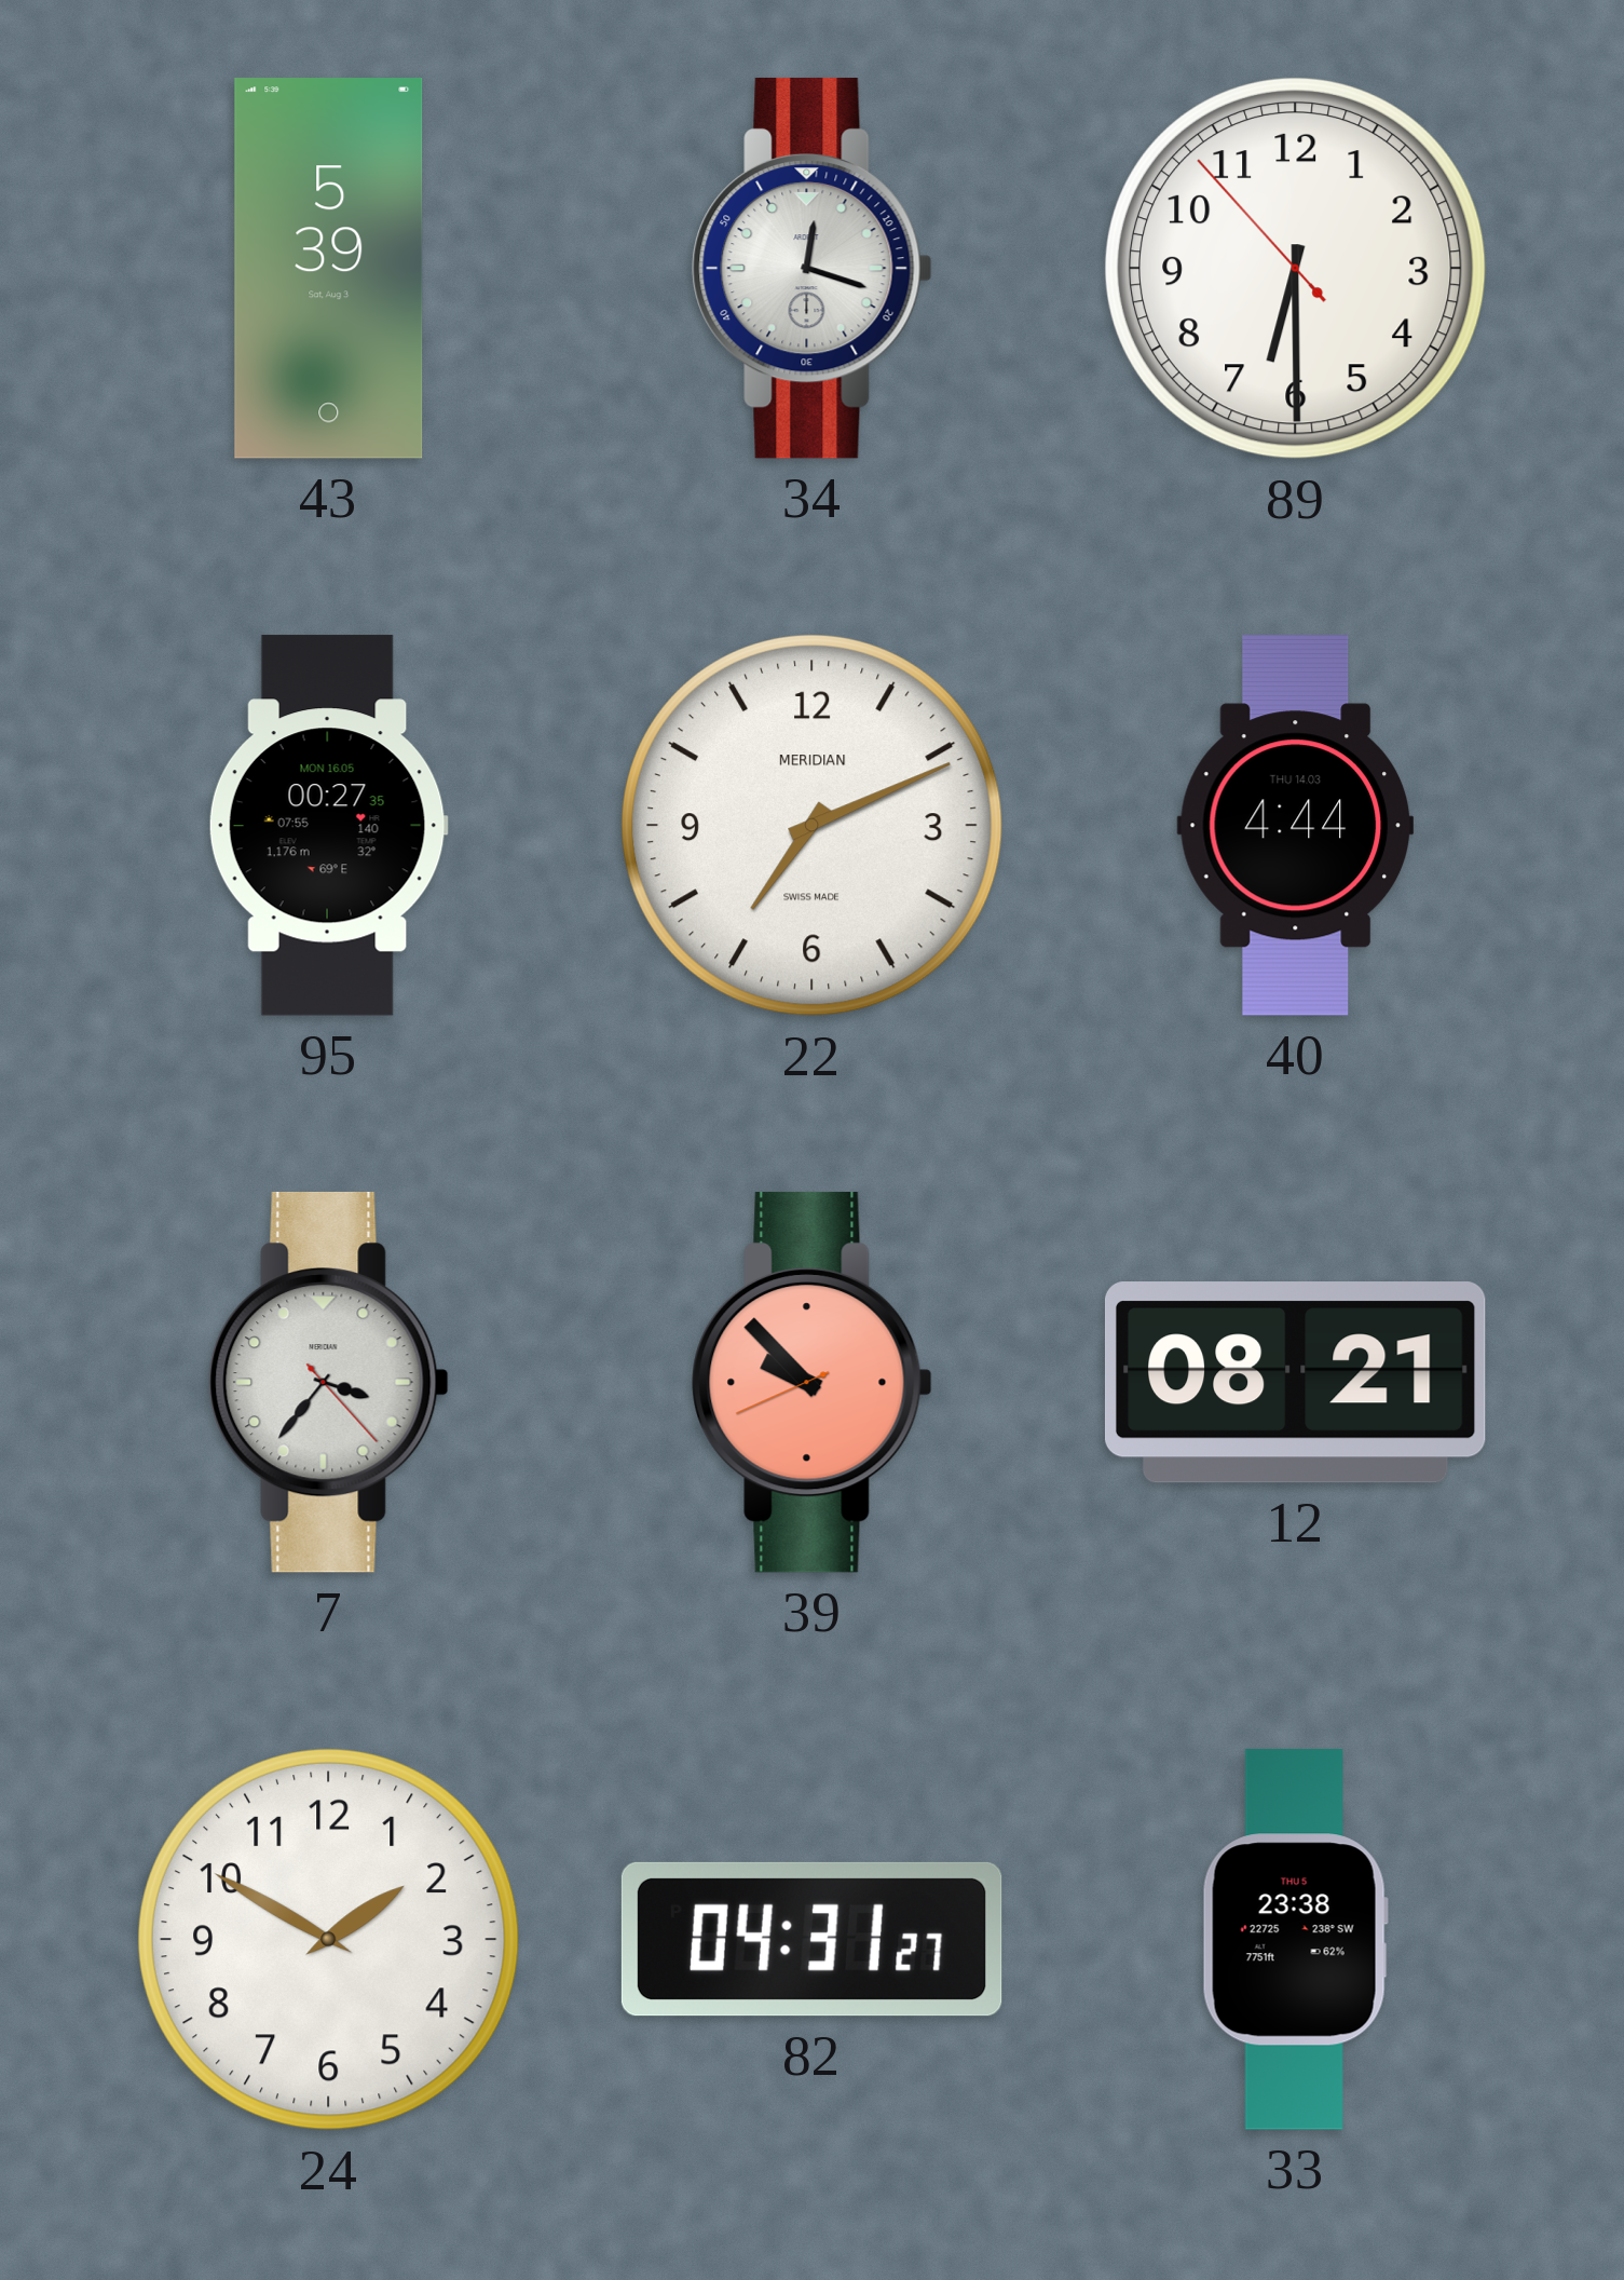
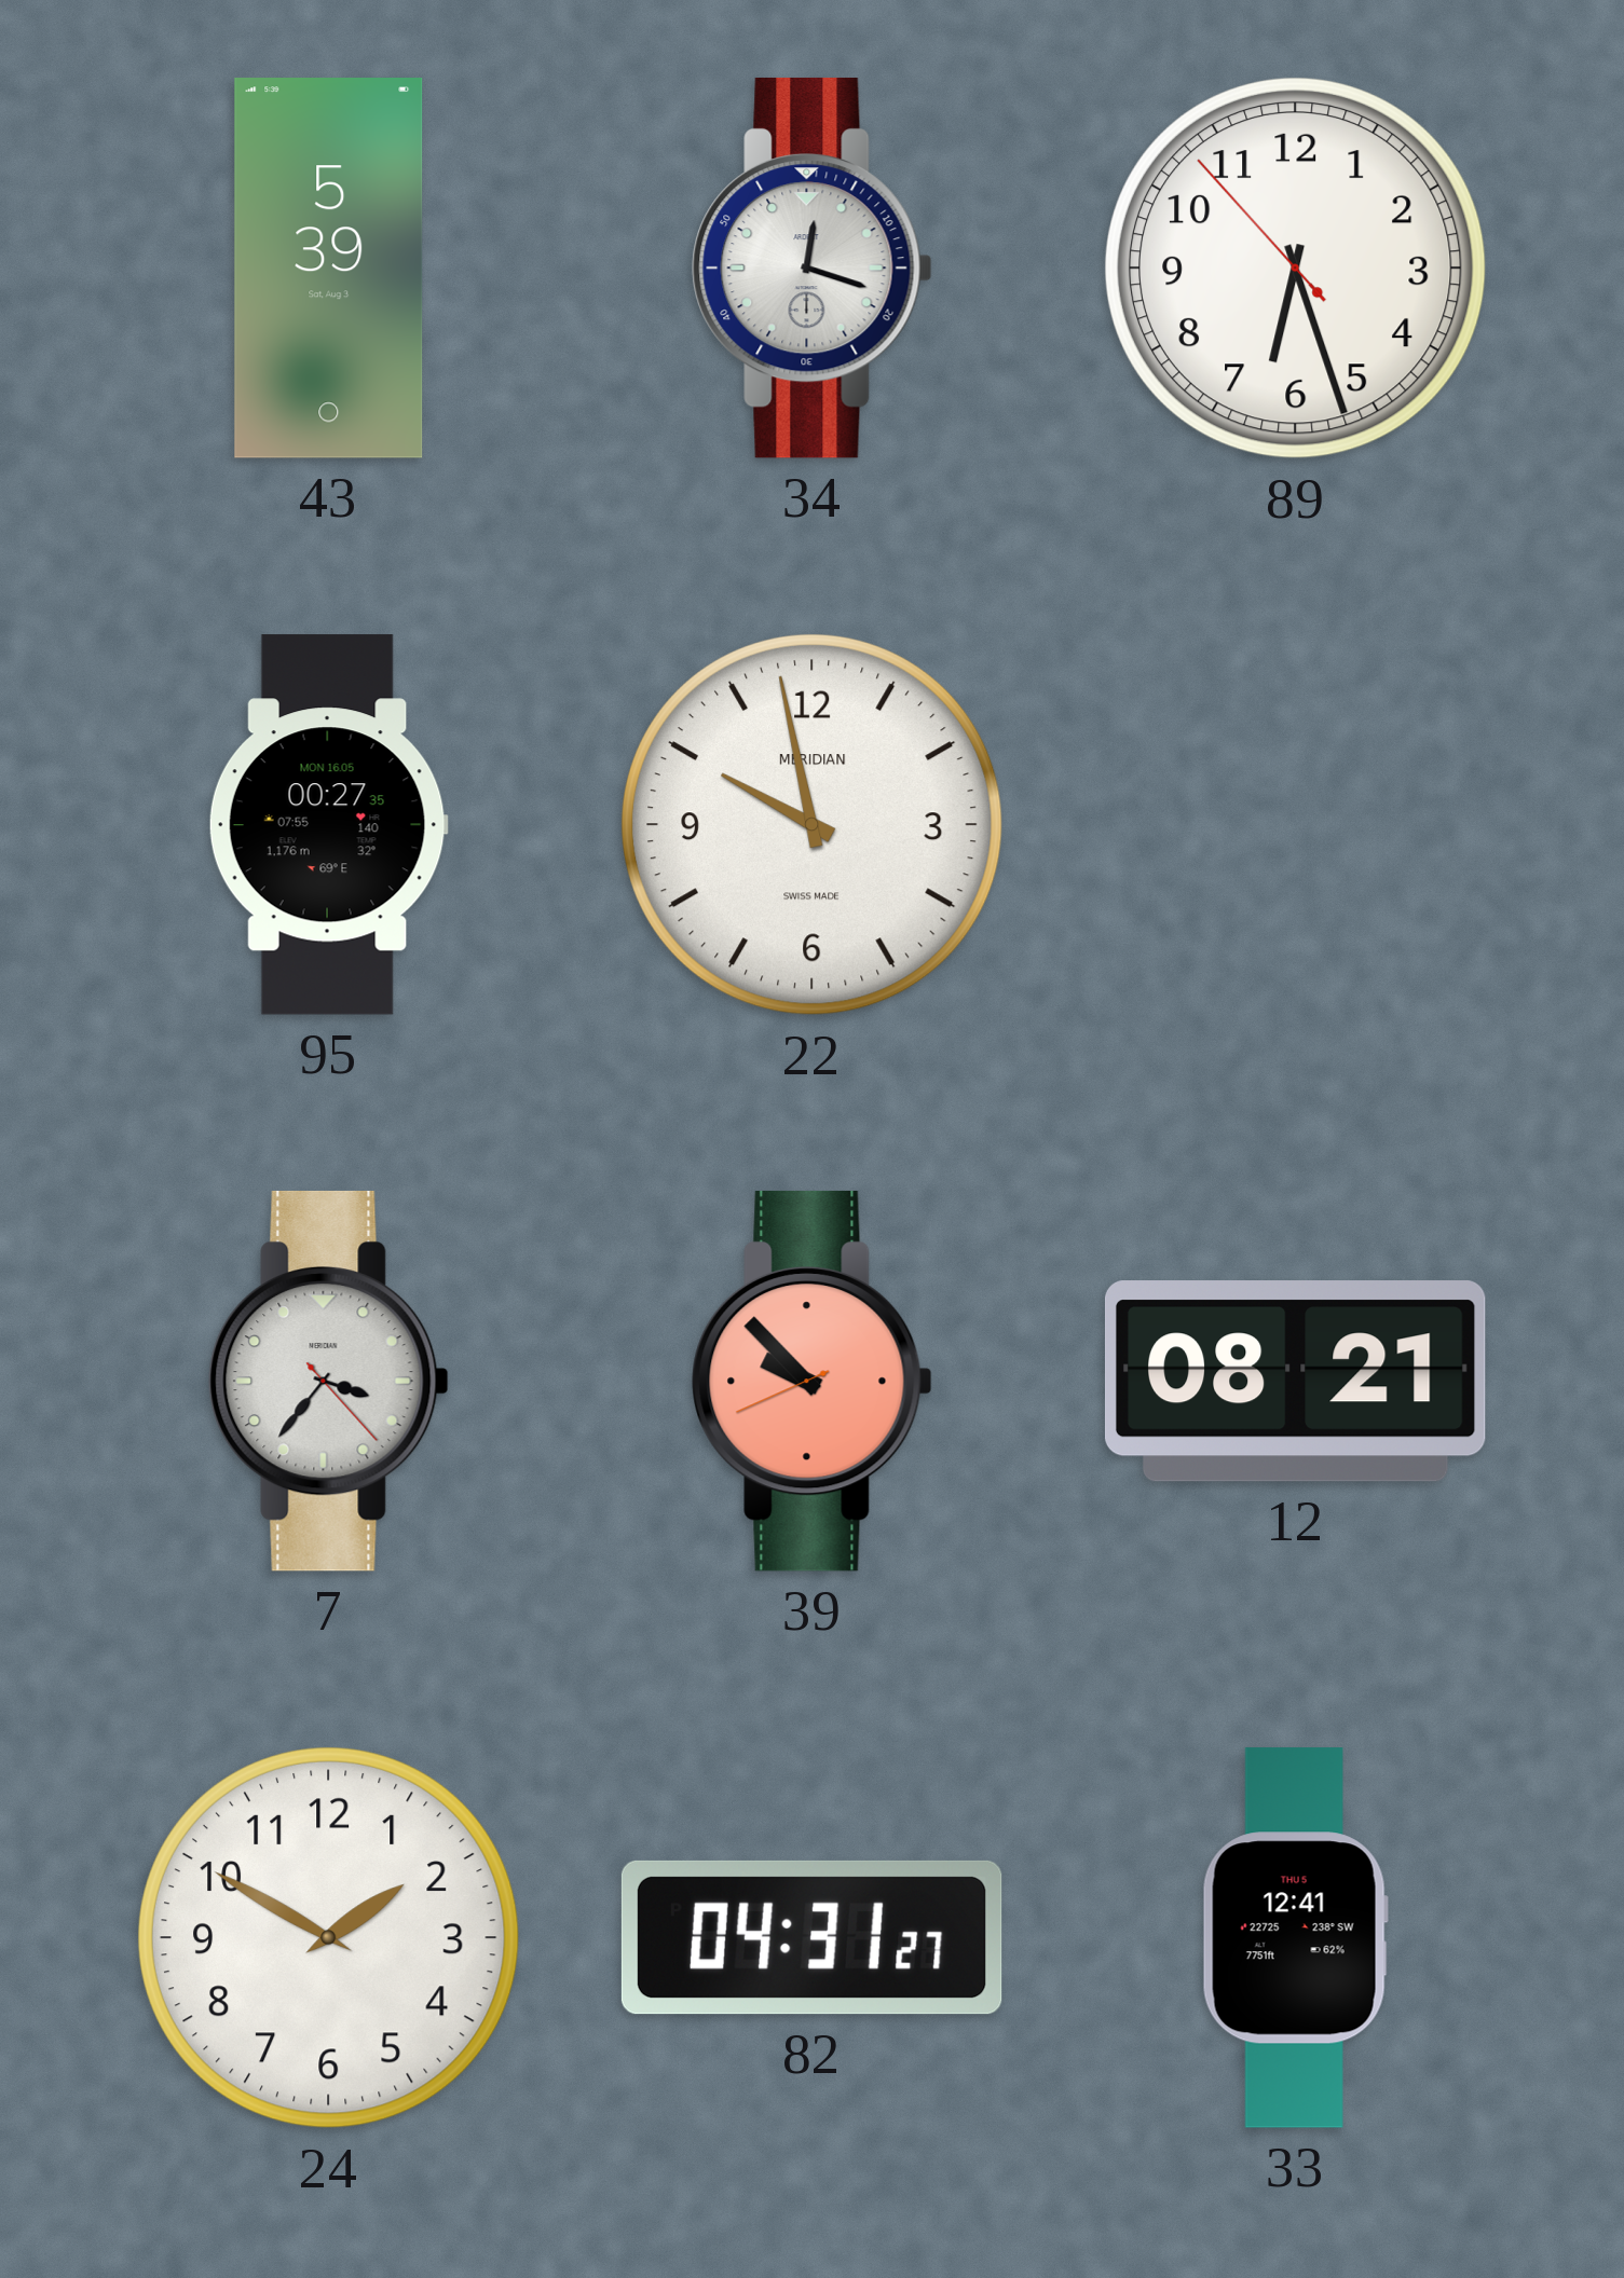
89: 6:29 -> 6:26
22: 7:11 -> 9:58
40: 4:44 -> none
33: 23:38 -> 12:41
